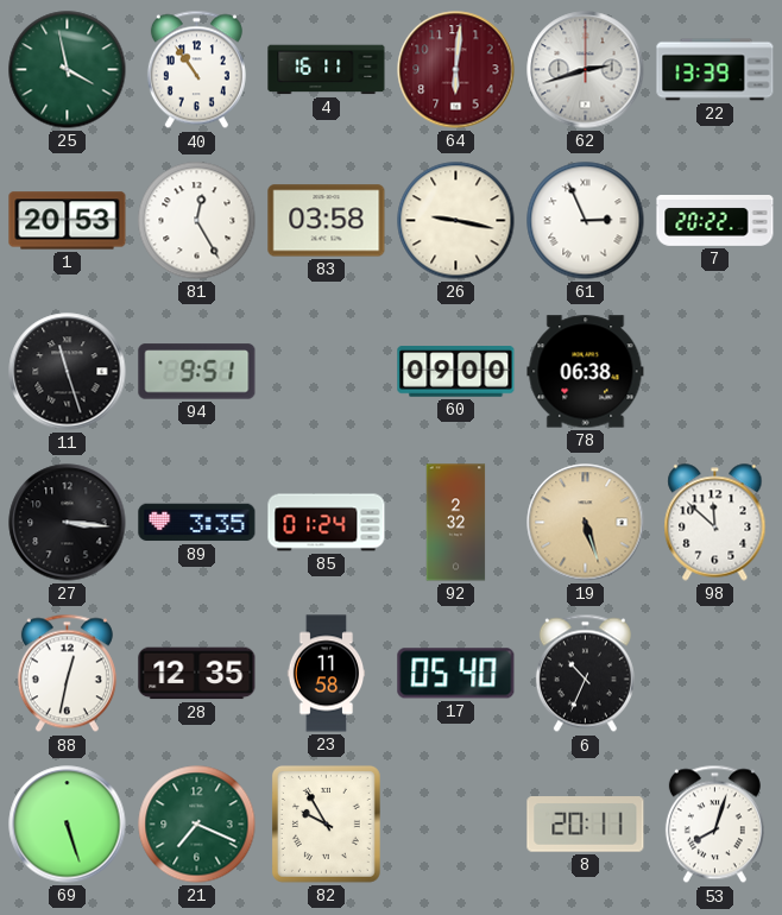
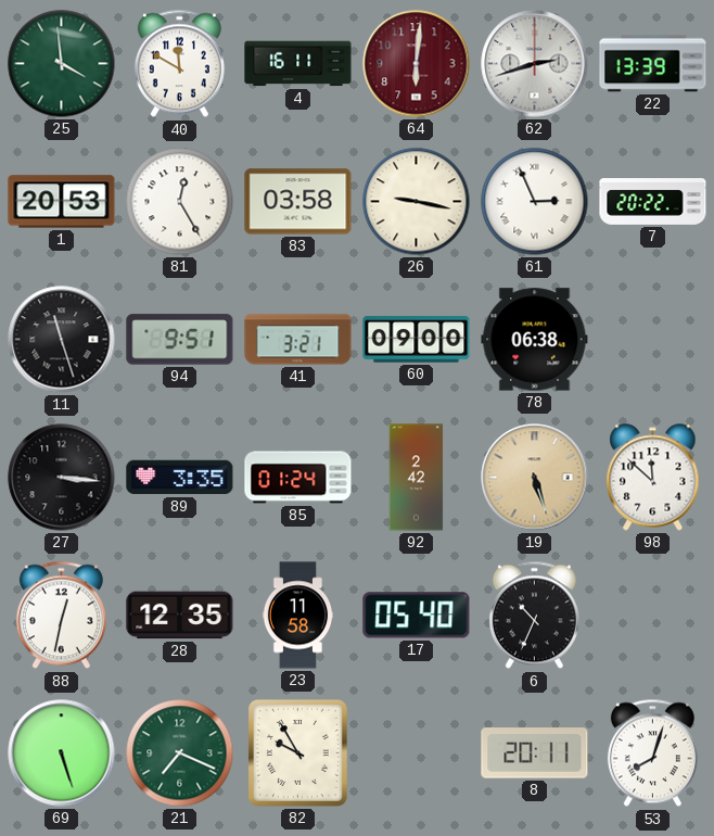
25: 3:58 -> 3:59
40: 10:54 -> 11:50
41: none -> 3:21
92: 2:32 -> 2:42
